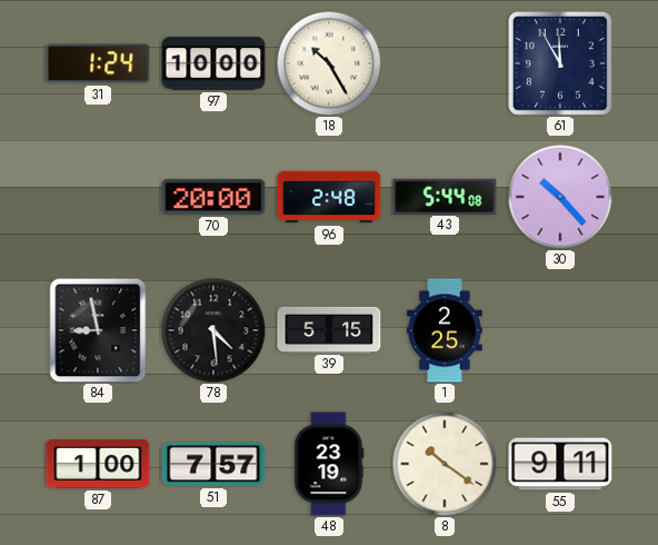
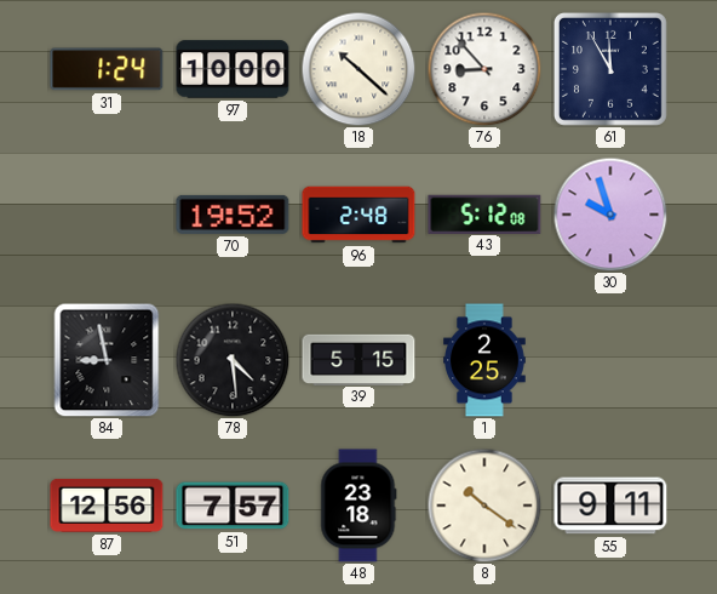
18: 10:25 -> 10:22
76: none -> 8:53
70: 20:00 -> 19:52
43: 5:44 -> 5:12
30: 10:23 -> 9:57
87: 1:00 -> 12:56
48: 23:19 -> 23:18
